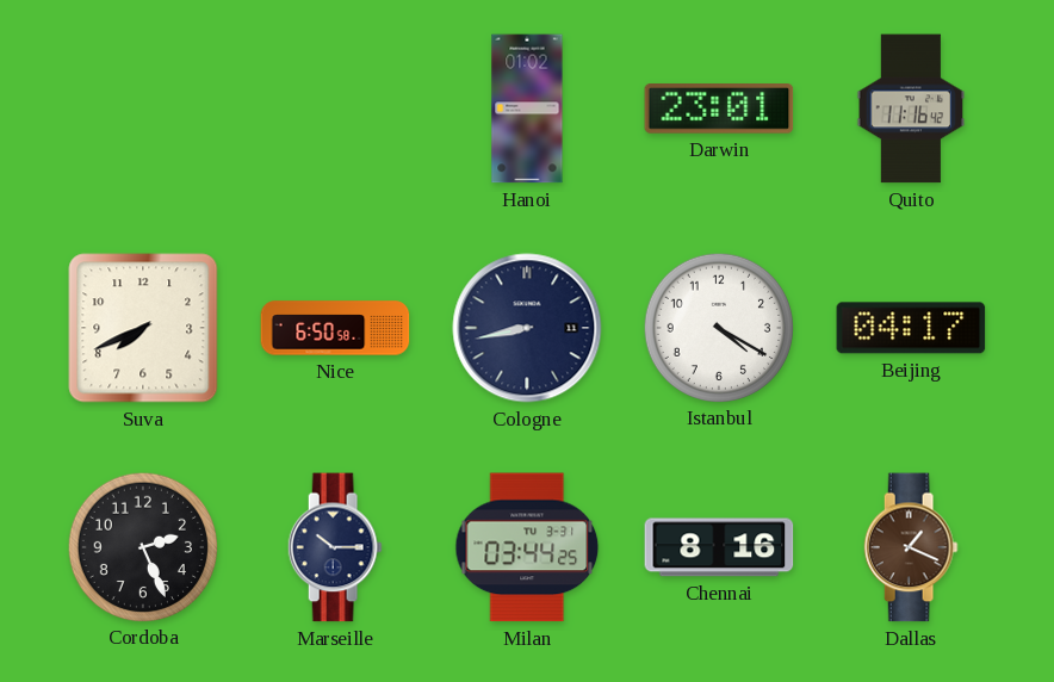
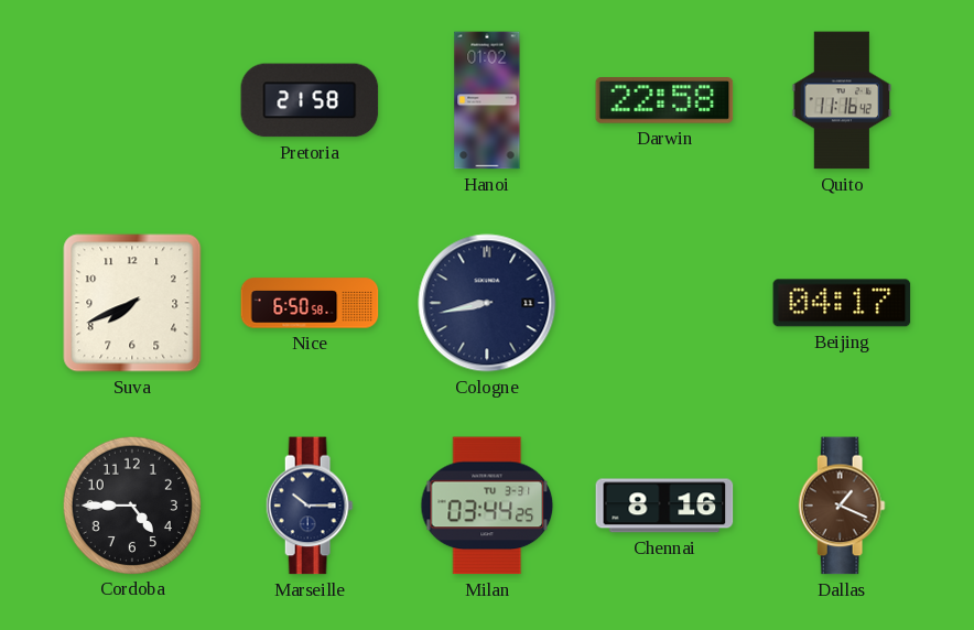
Pretoria: none -> 21:58
Darwin: 23:01 -> 22:58
Istanbul: 4:20 -> none
Cordoba: 2:26 -> 4:45
